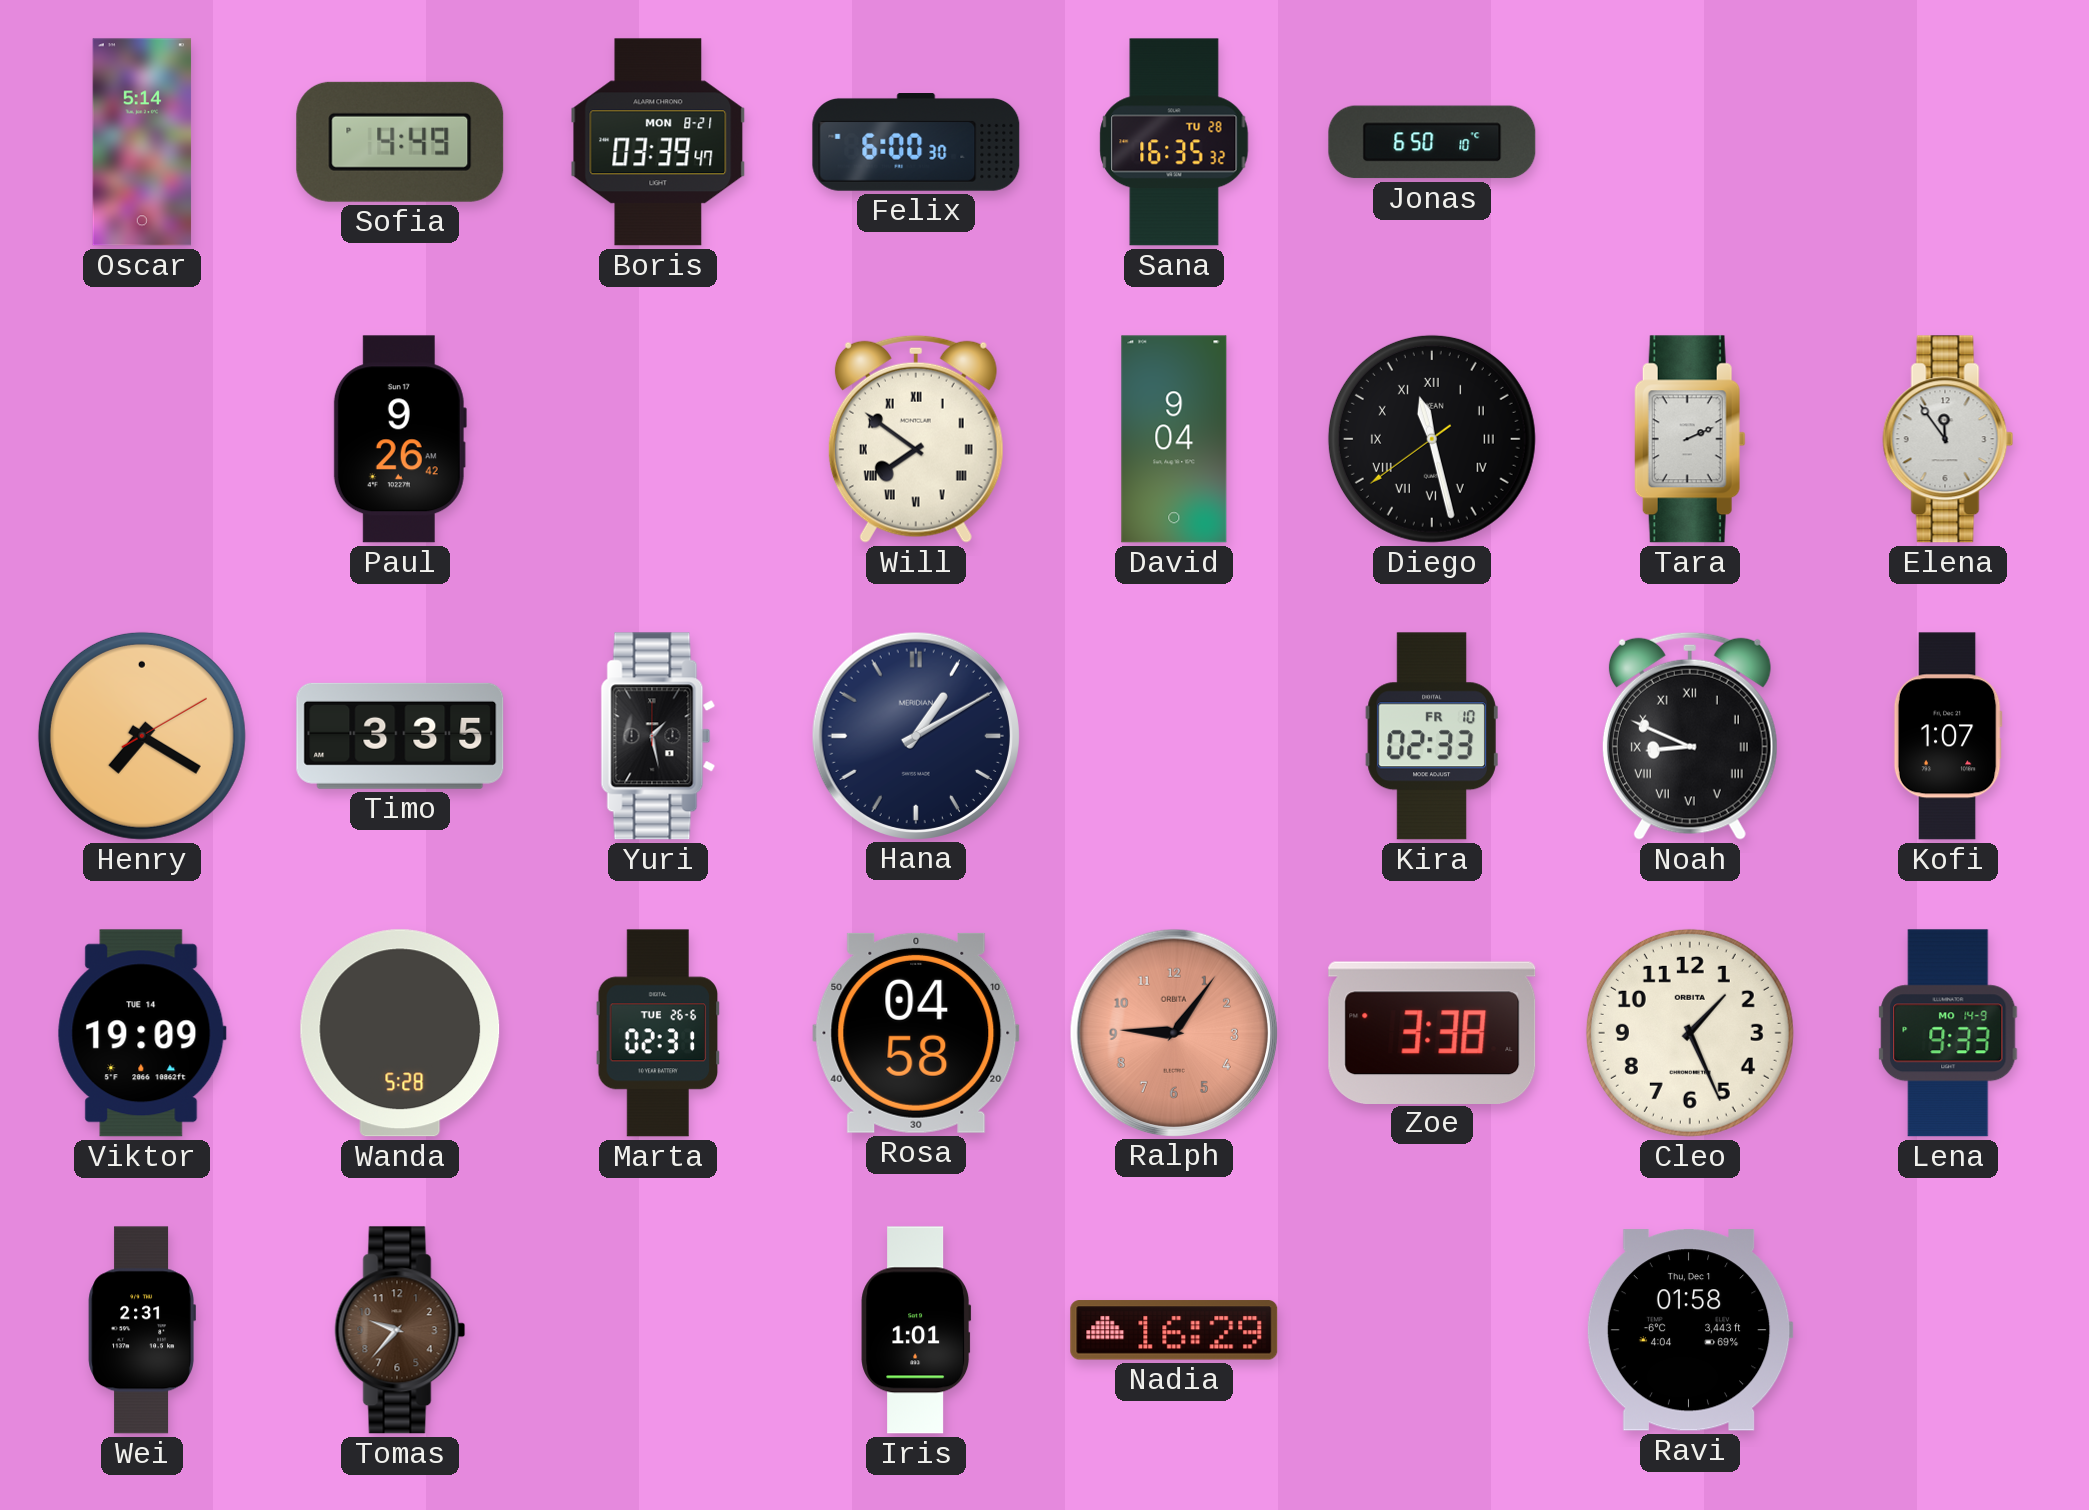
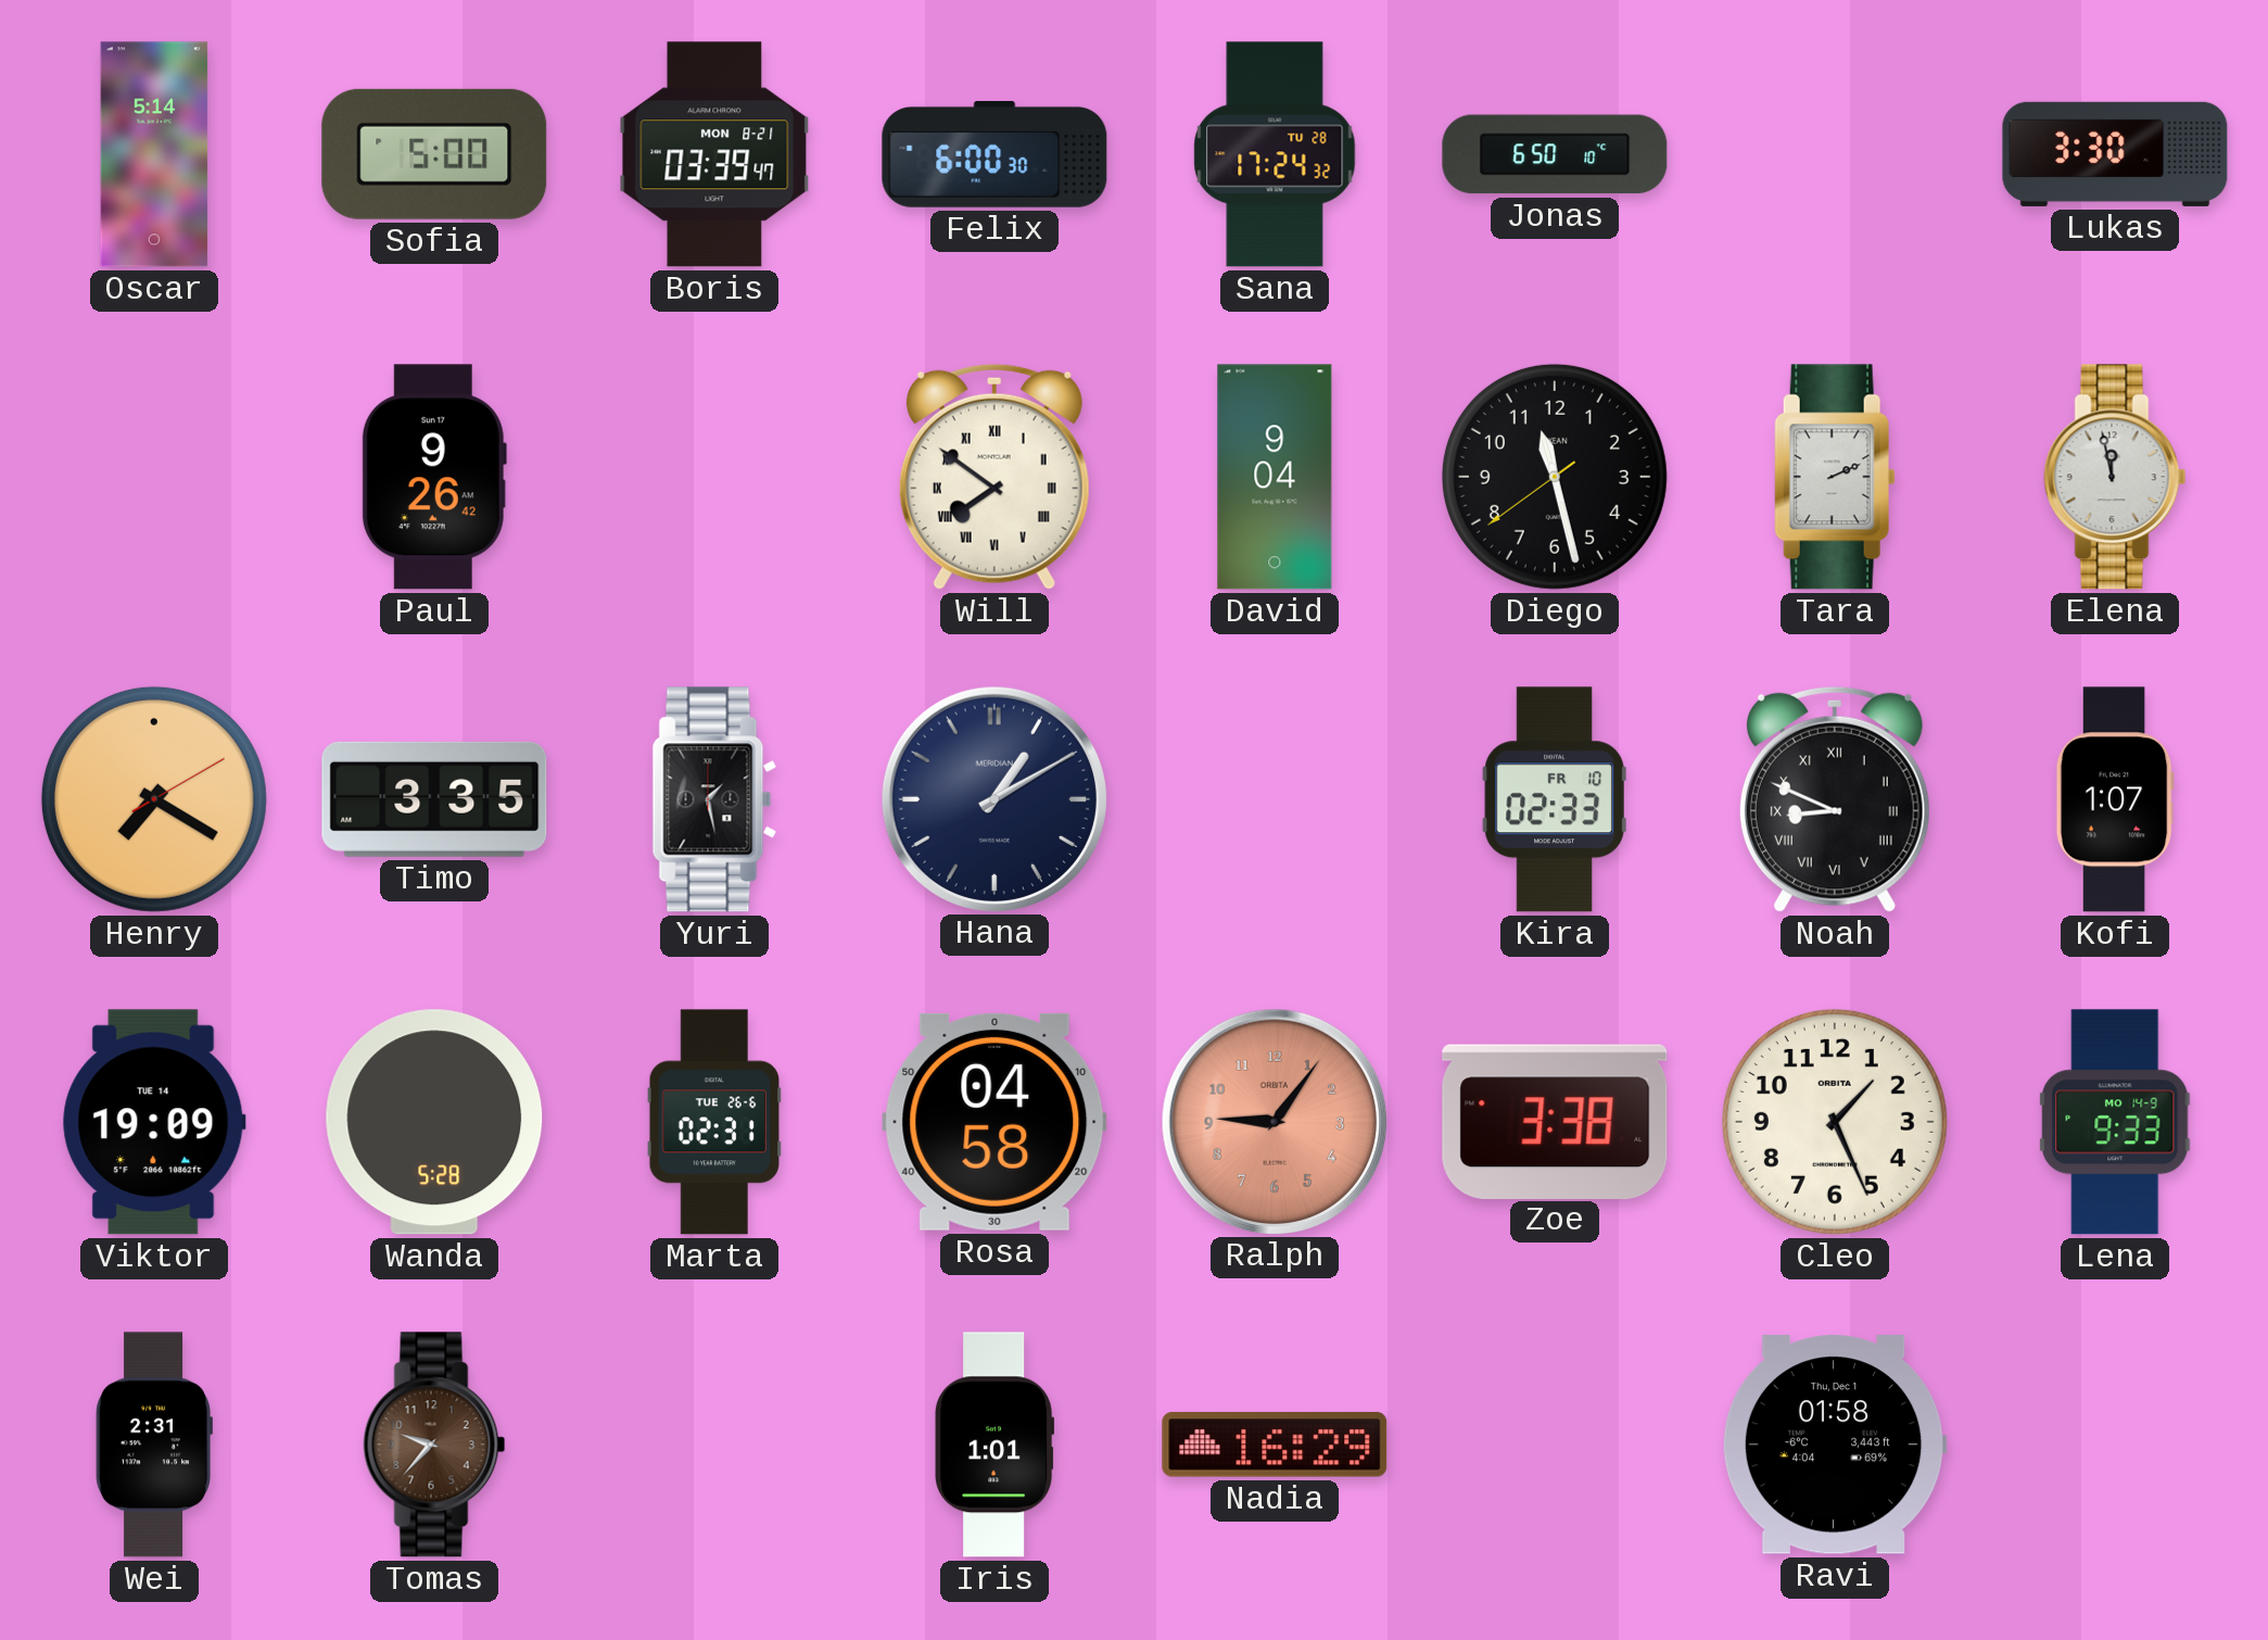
Sofia: 4:49 -> 5:00
Sana: 16:35 -> 17:24
Lukas: none -> 3:30
Diego numerals: Roman -> Arabic
Elena: 11:54 -> 11:58
